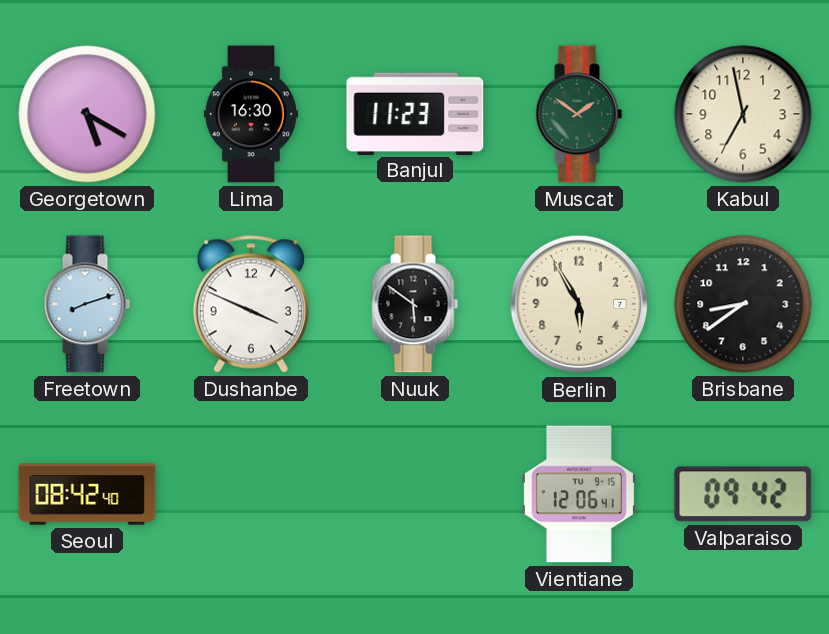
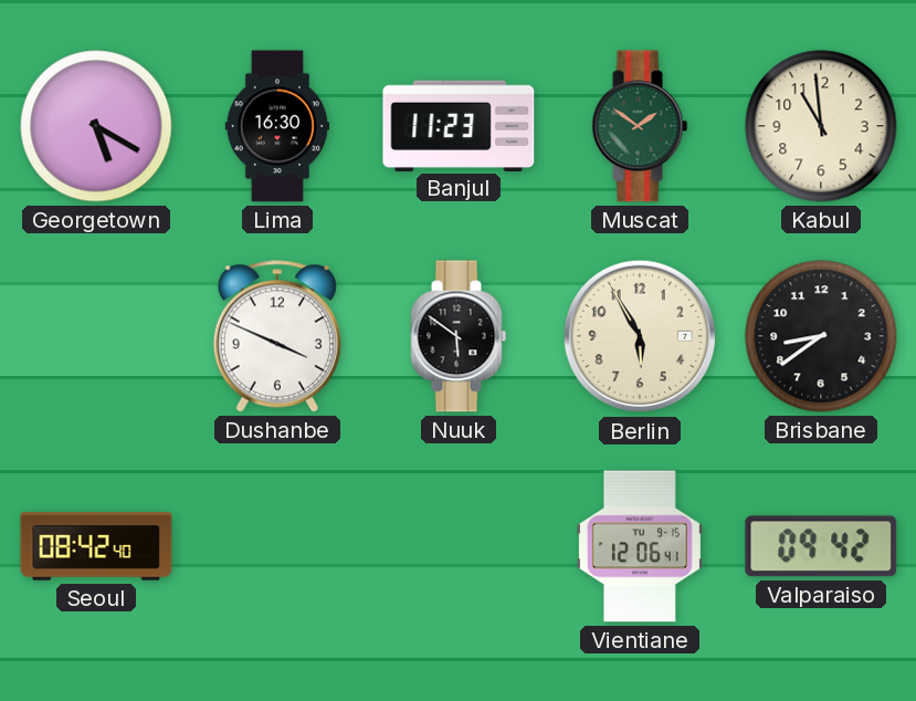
Kabul: 6:58 -> 10:59
Freetown: 8:12 -> none
